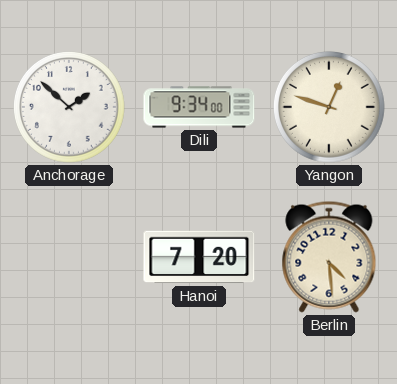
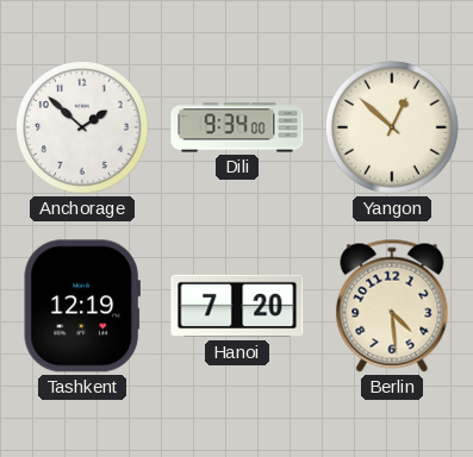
Yangon: 12:48 -> 12:52
Tashkent: none -> 12:19
